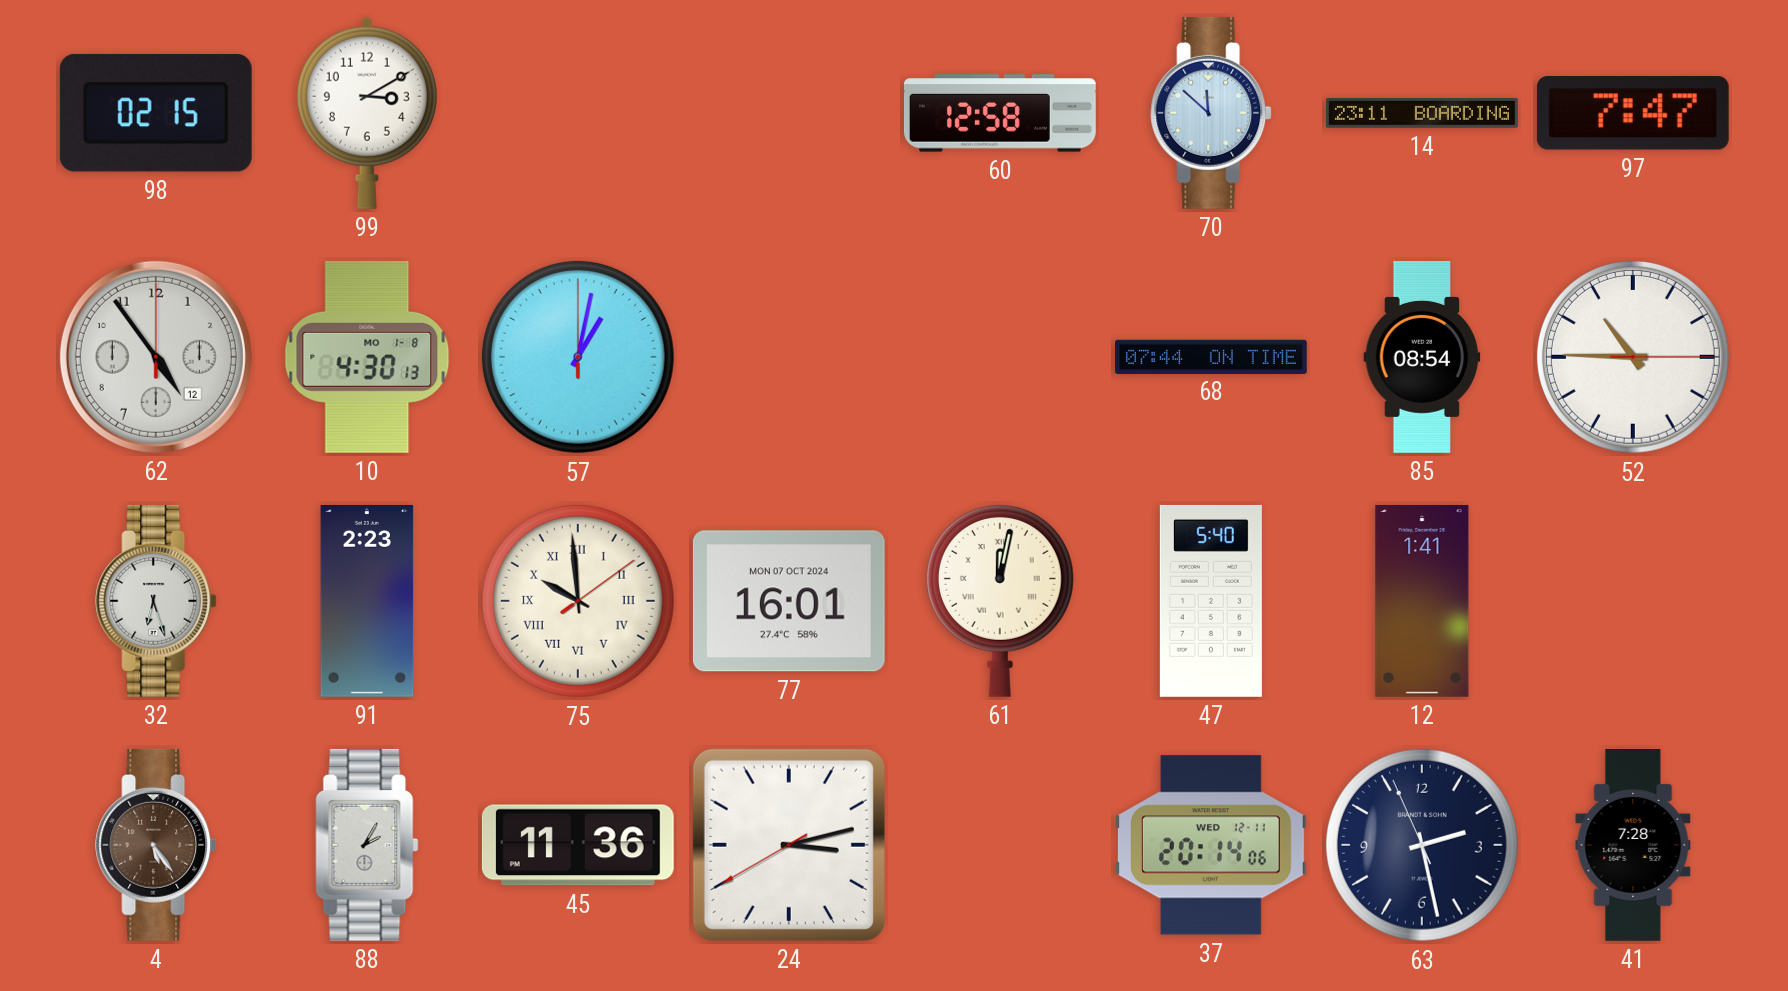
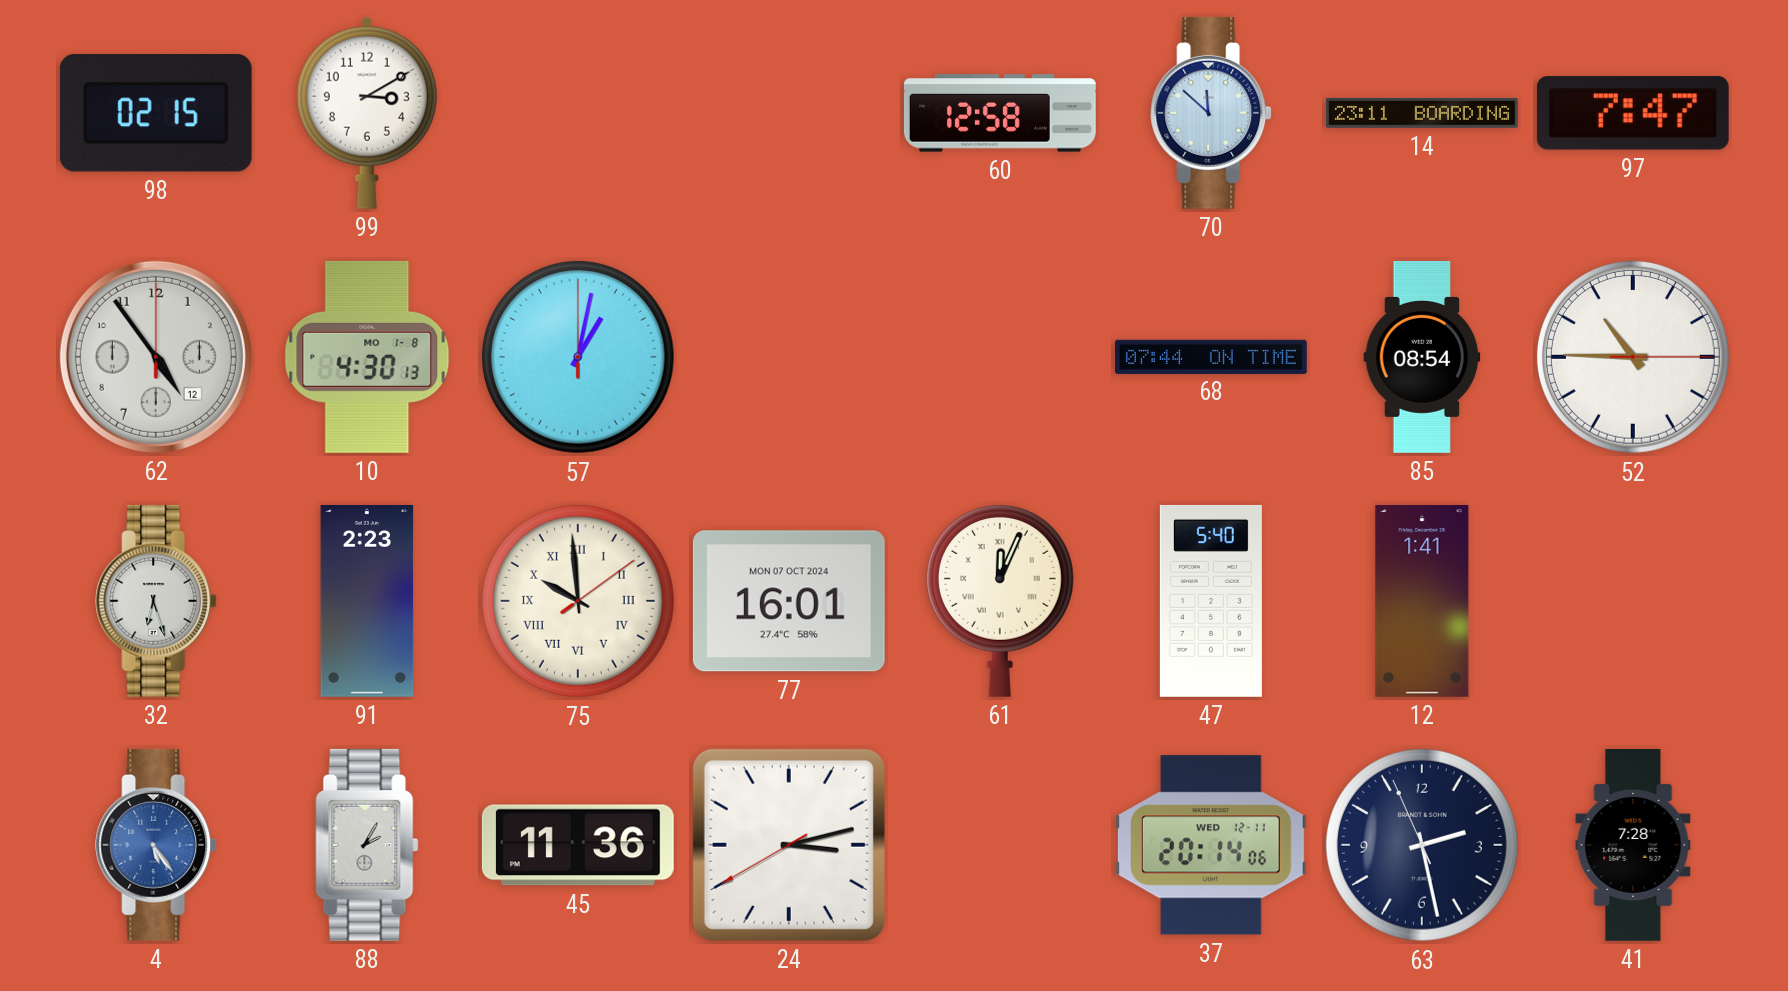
61: 12:02 -> 12:04
4 dial: brown -> blue
